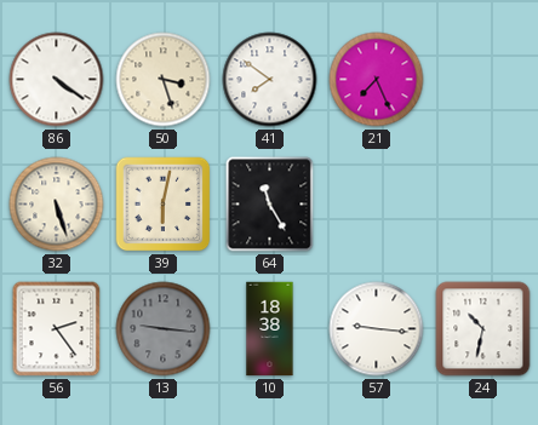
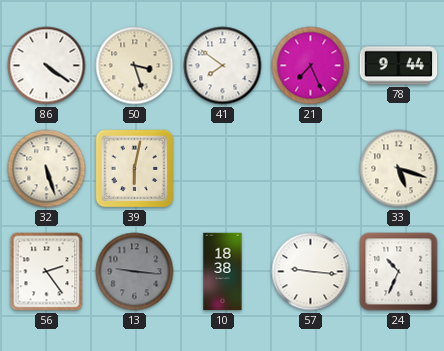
78: none -> 9:44
64: 11:25 -> none
33: none -> 5:18
24: 10:32 -> 10:34
